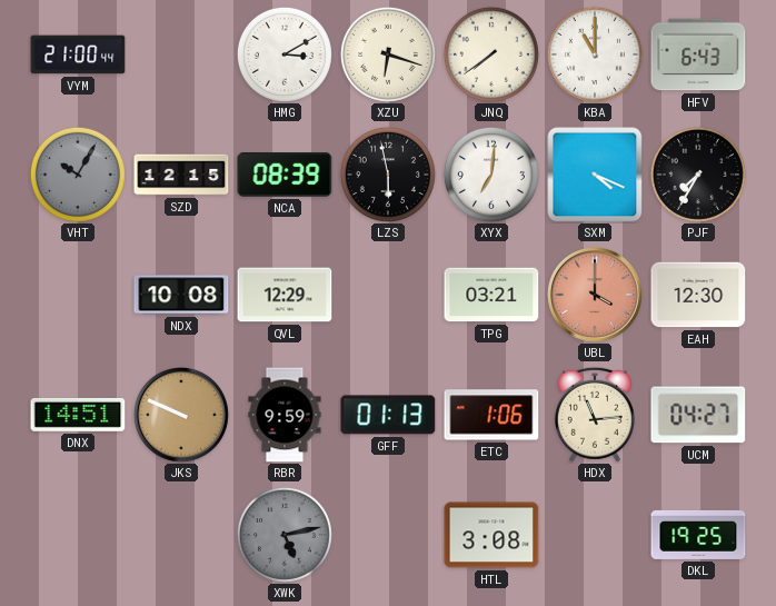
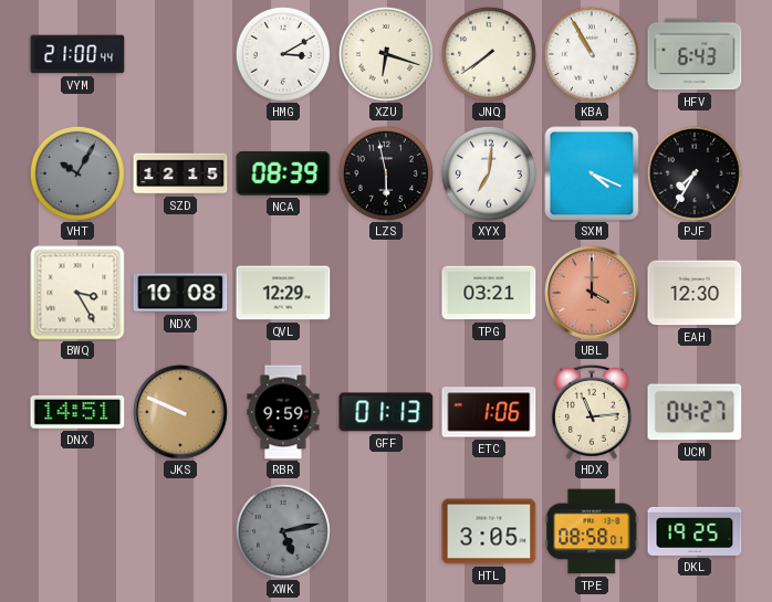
KBA: 11:00 -> 10:55
BWQ: none -> 3:25
HTL: 3:08 -> 3:05
TPE: none -> 08:58
